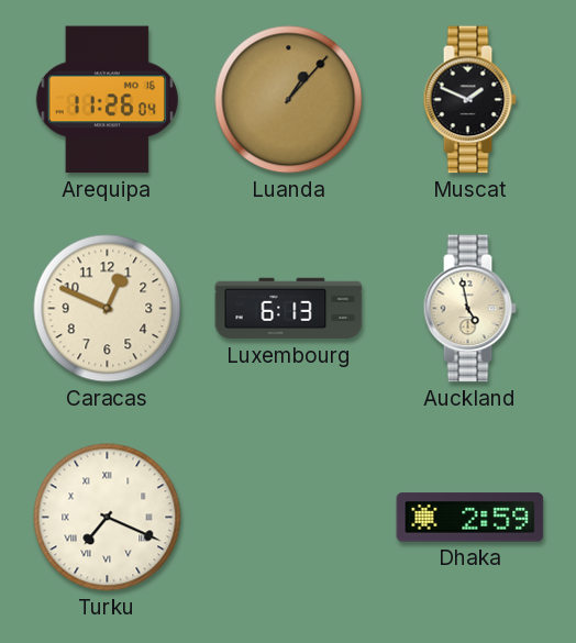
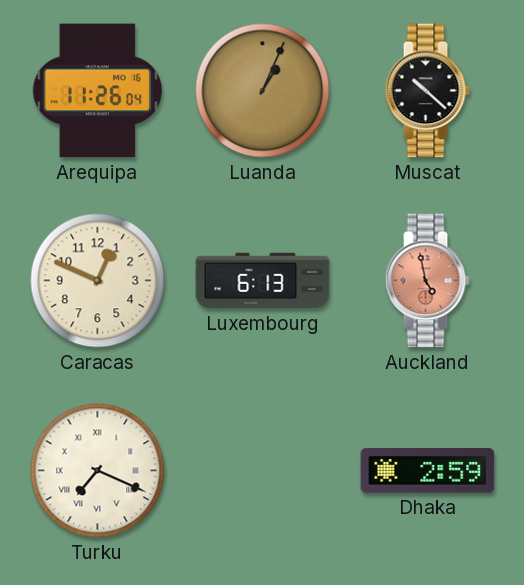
Luanda: 1:07 -> 1:04
Muscat: 1:49 -> 10:22
Auckland dial: cream -> salmon
